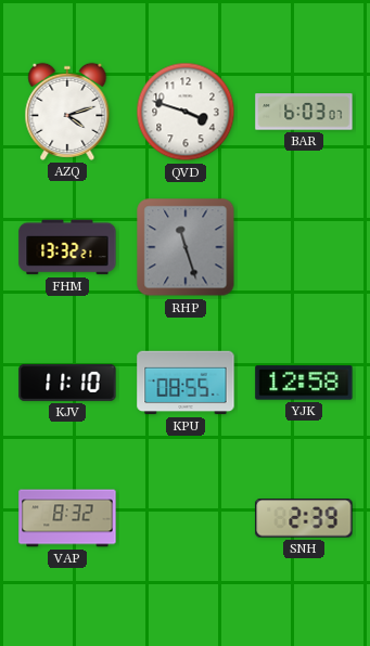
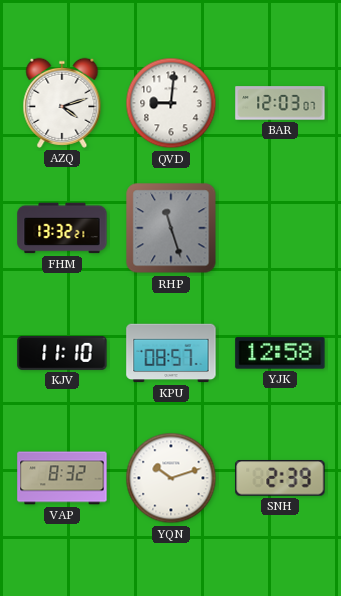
QVD: 3:48 -> 9:01
BAR: 6:03 -> 12:03
KPU: 08:55 -> 08:57
YQN: none -> 10:12
